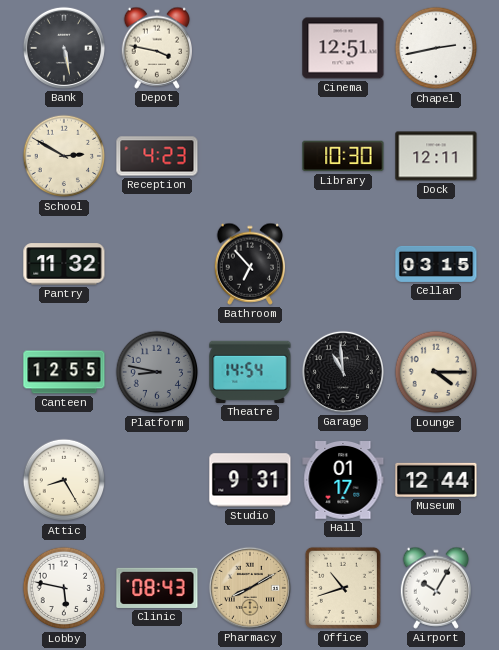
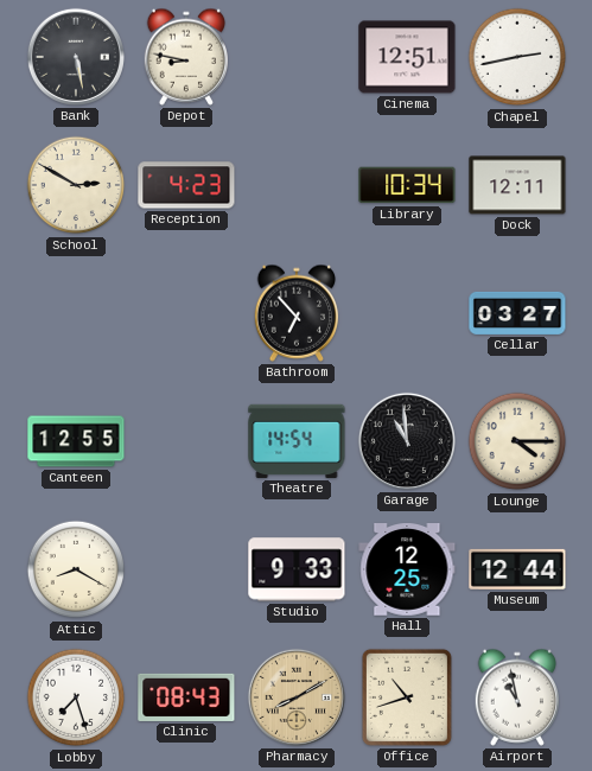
Depot: 3:47 -> 8:47
Library: 10:30 -> 10:34
Pantry: 11:32 -> none
Cellar: 03:15 -> 03:27
Platform: 8:47 -> none
Attic: 8:25 -> 8:20
Studio: 9:31 -> 9:33
Hall: 01:17 -> 12:25
Lobby: 5:47 -> 7:27
Airport: 10:05 -> 10:58
